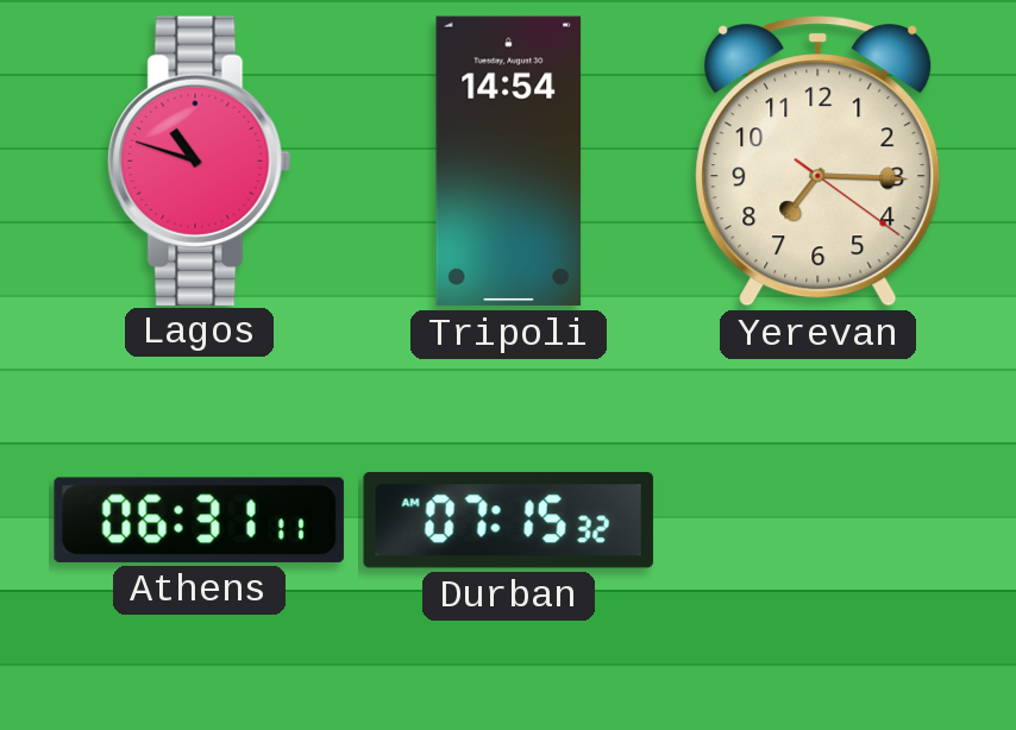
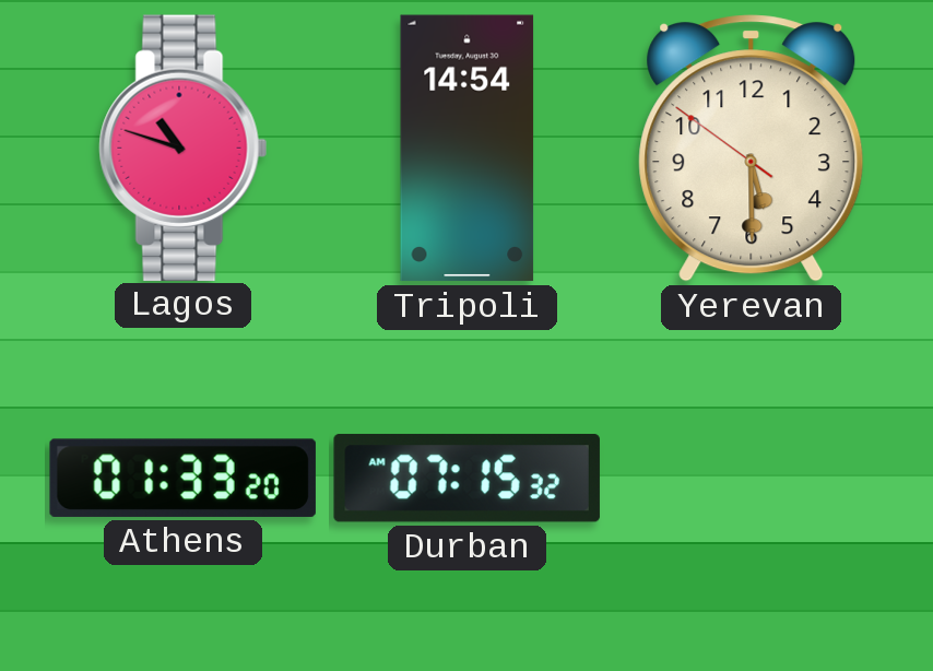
Yerevan: 7:15 -> 5:29
Athens: 06:31 -> 01:33
